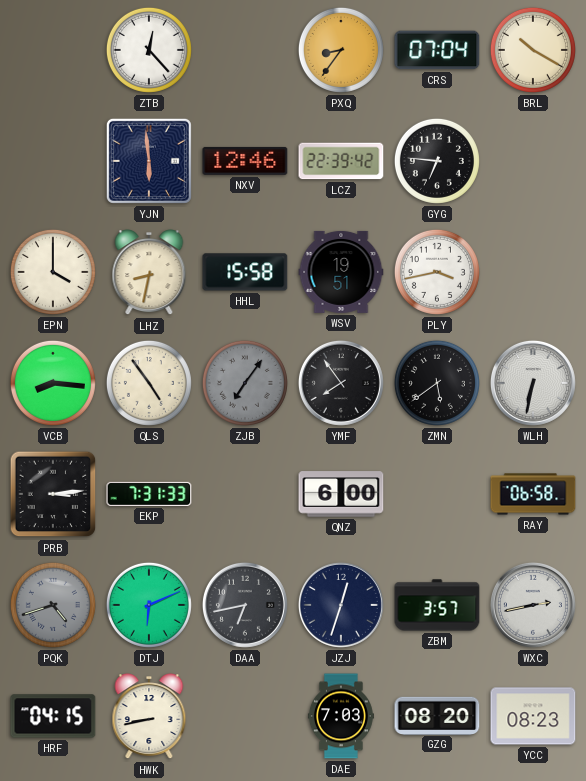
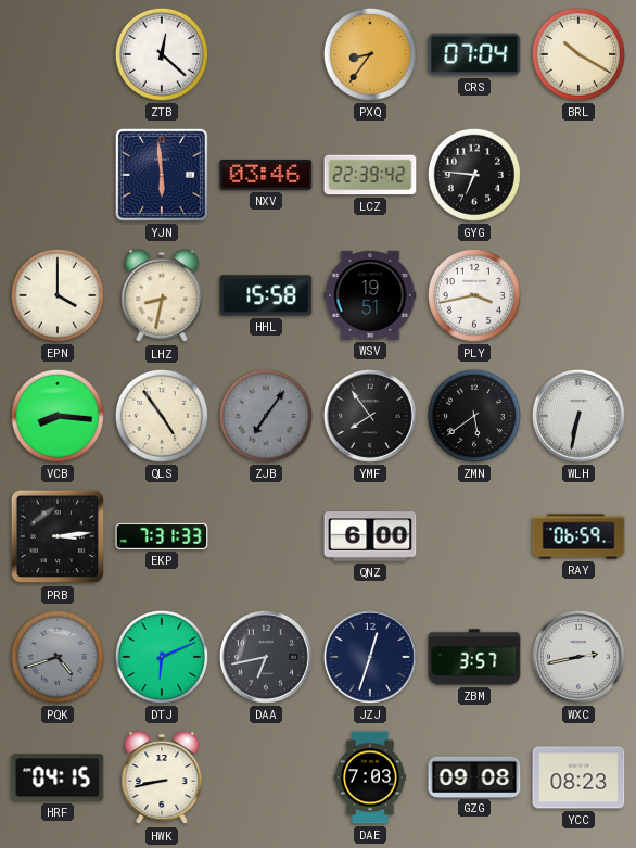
ZTB: 12:23 -> 12:22
NXV: 12:46 -> 03:46
RAY: 06:58 -> 06:59
GZG: 08:20 -> 09:08
